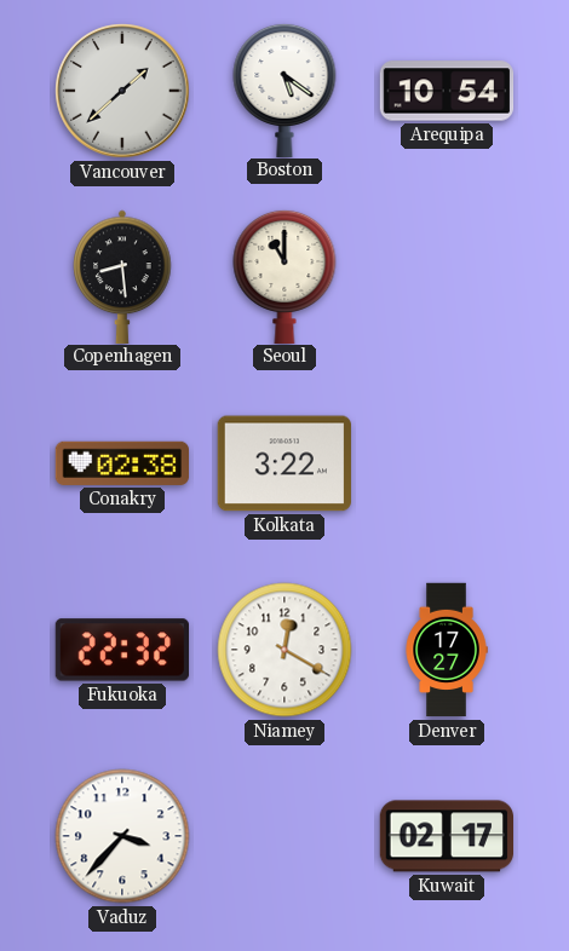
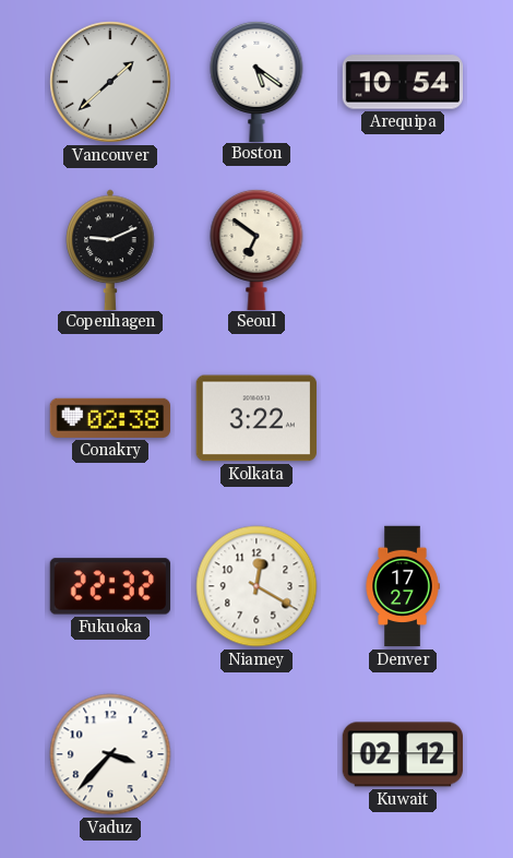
Copenhagen: 8:29 -> 9:11
Seoul: 11:00 -> 6:51
Kuwait: 02:17 -> 02:12
